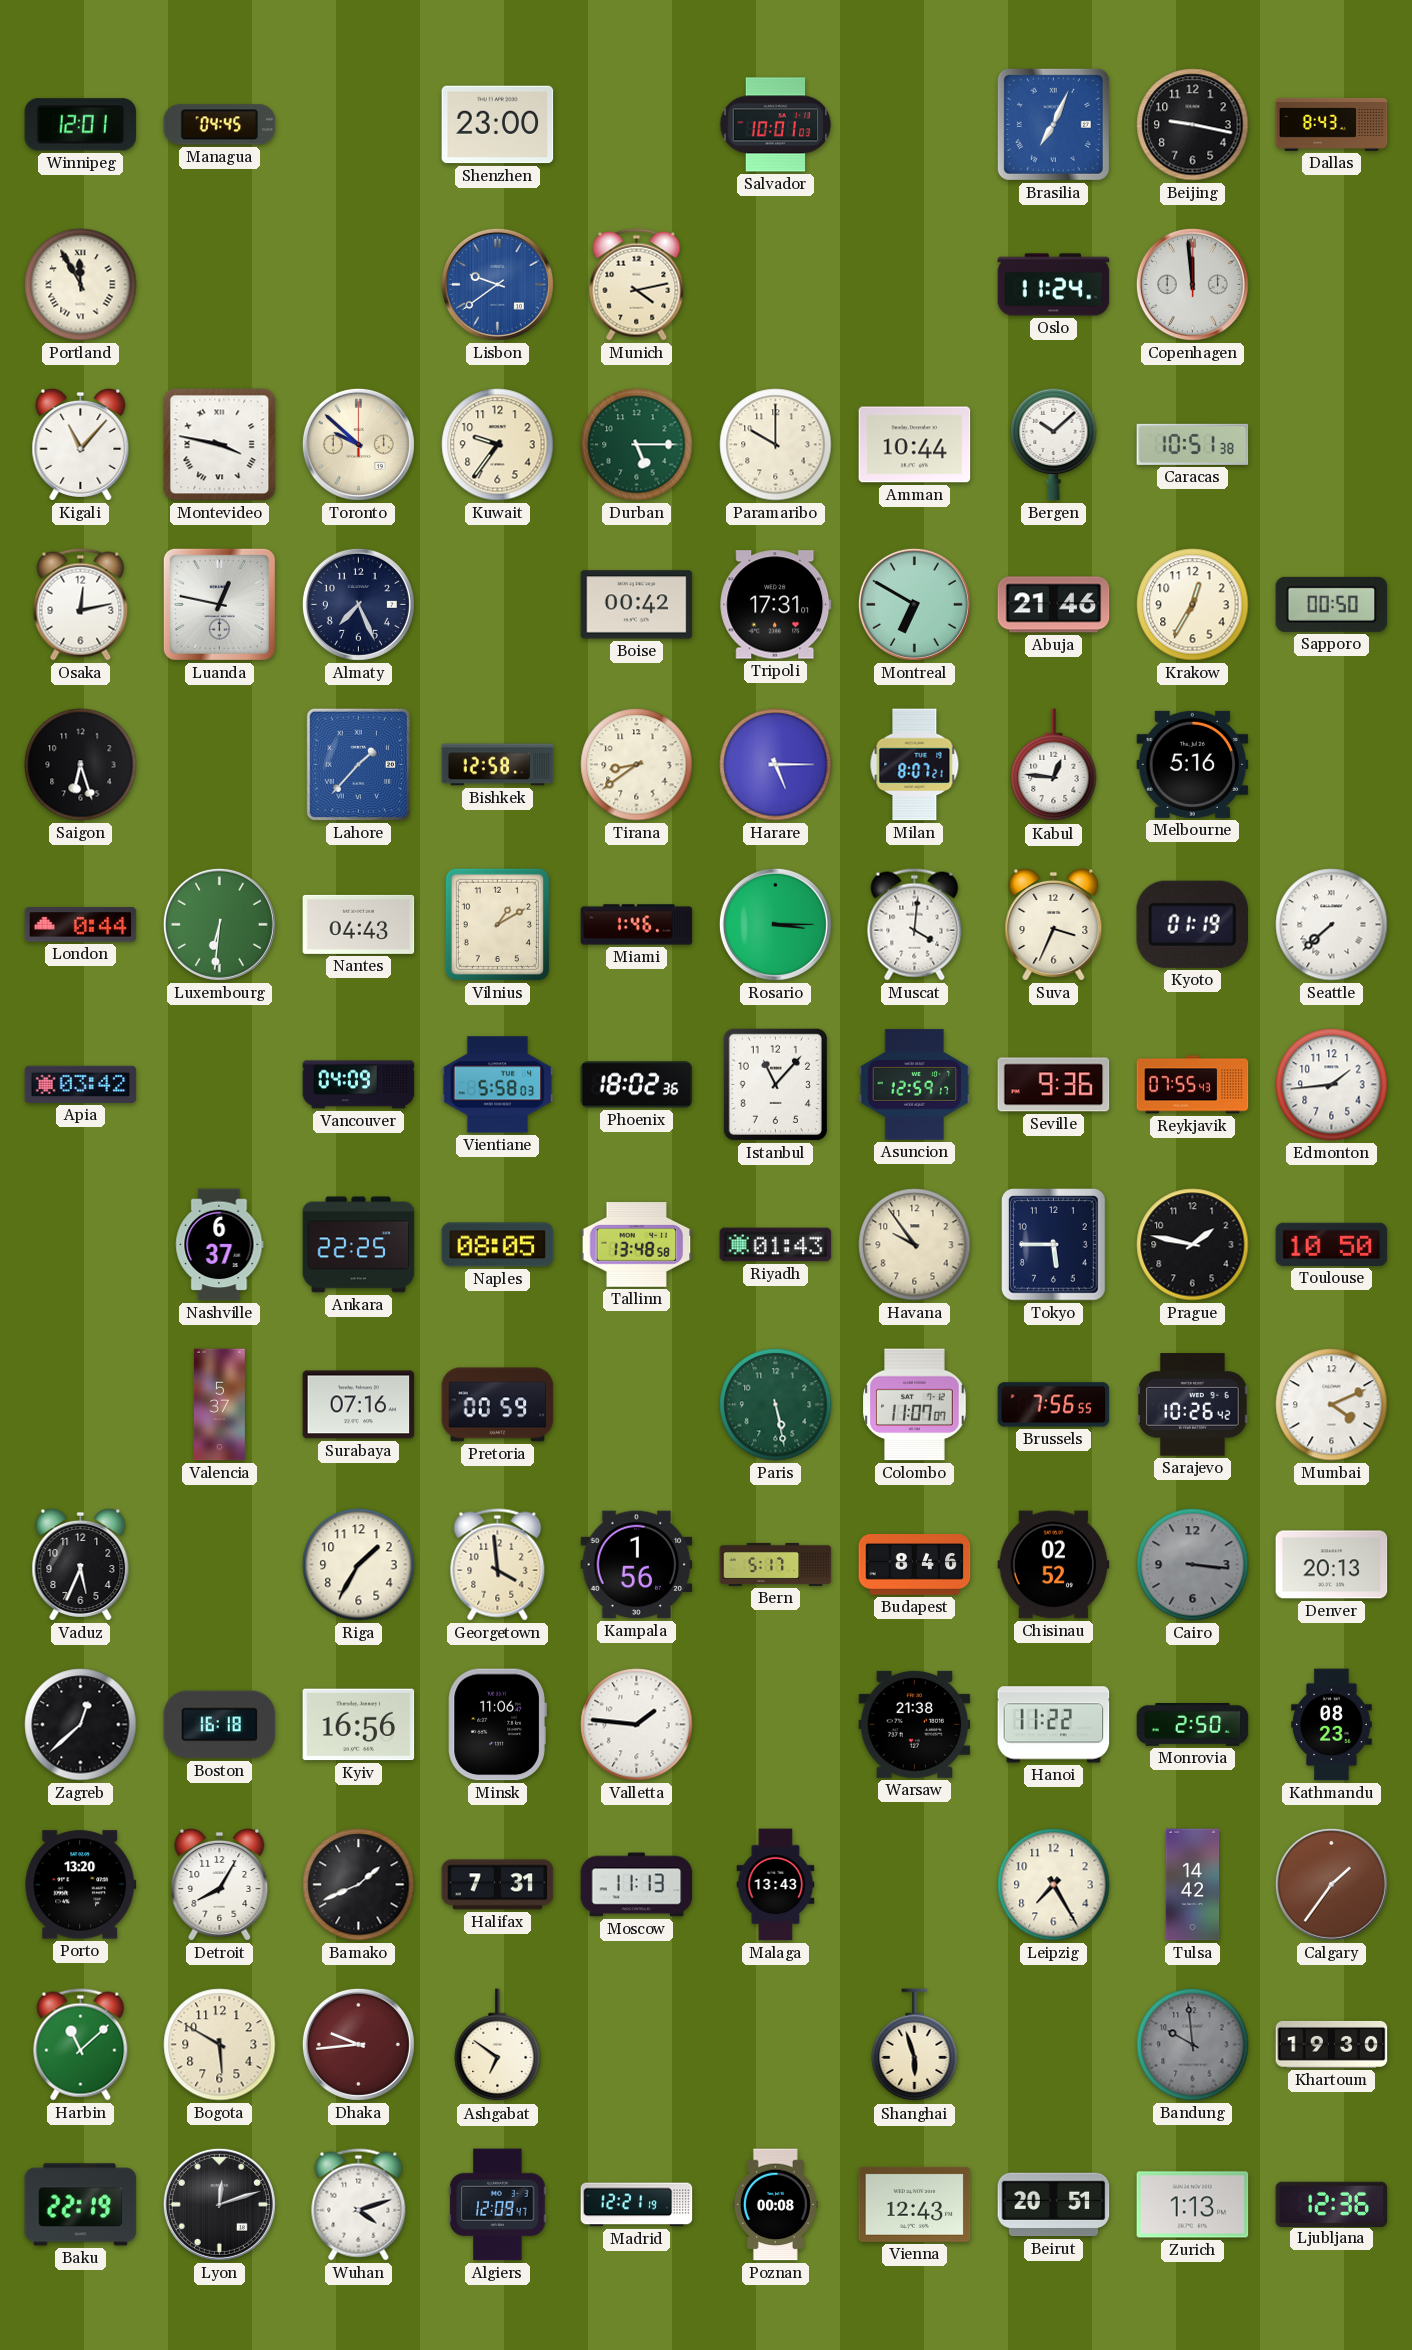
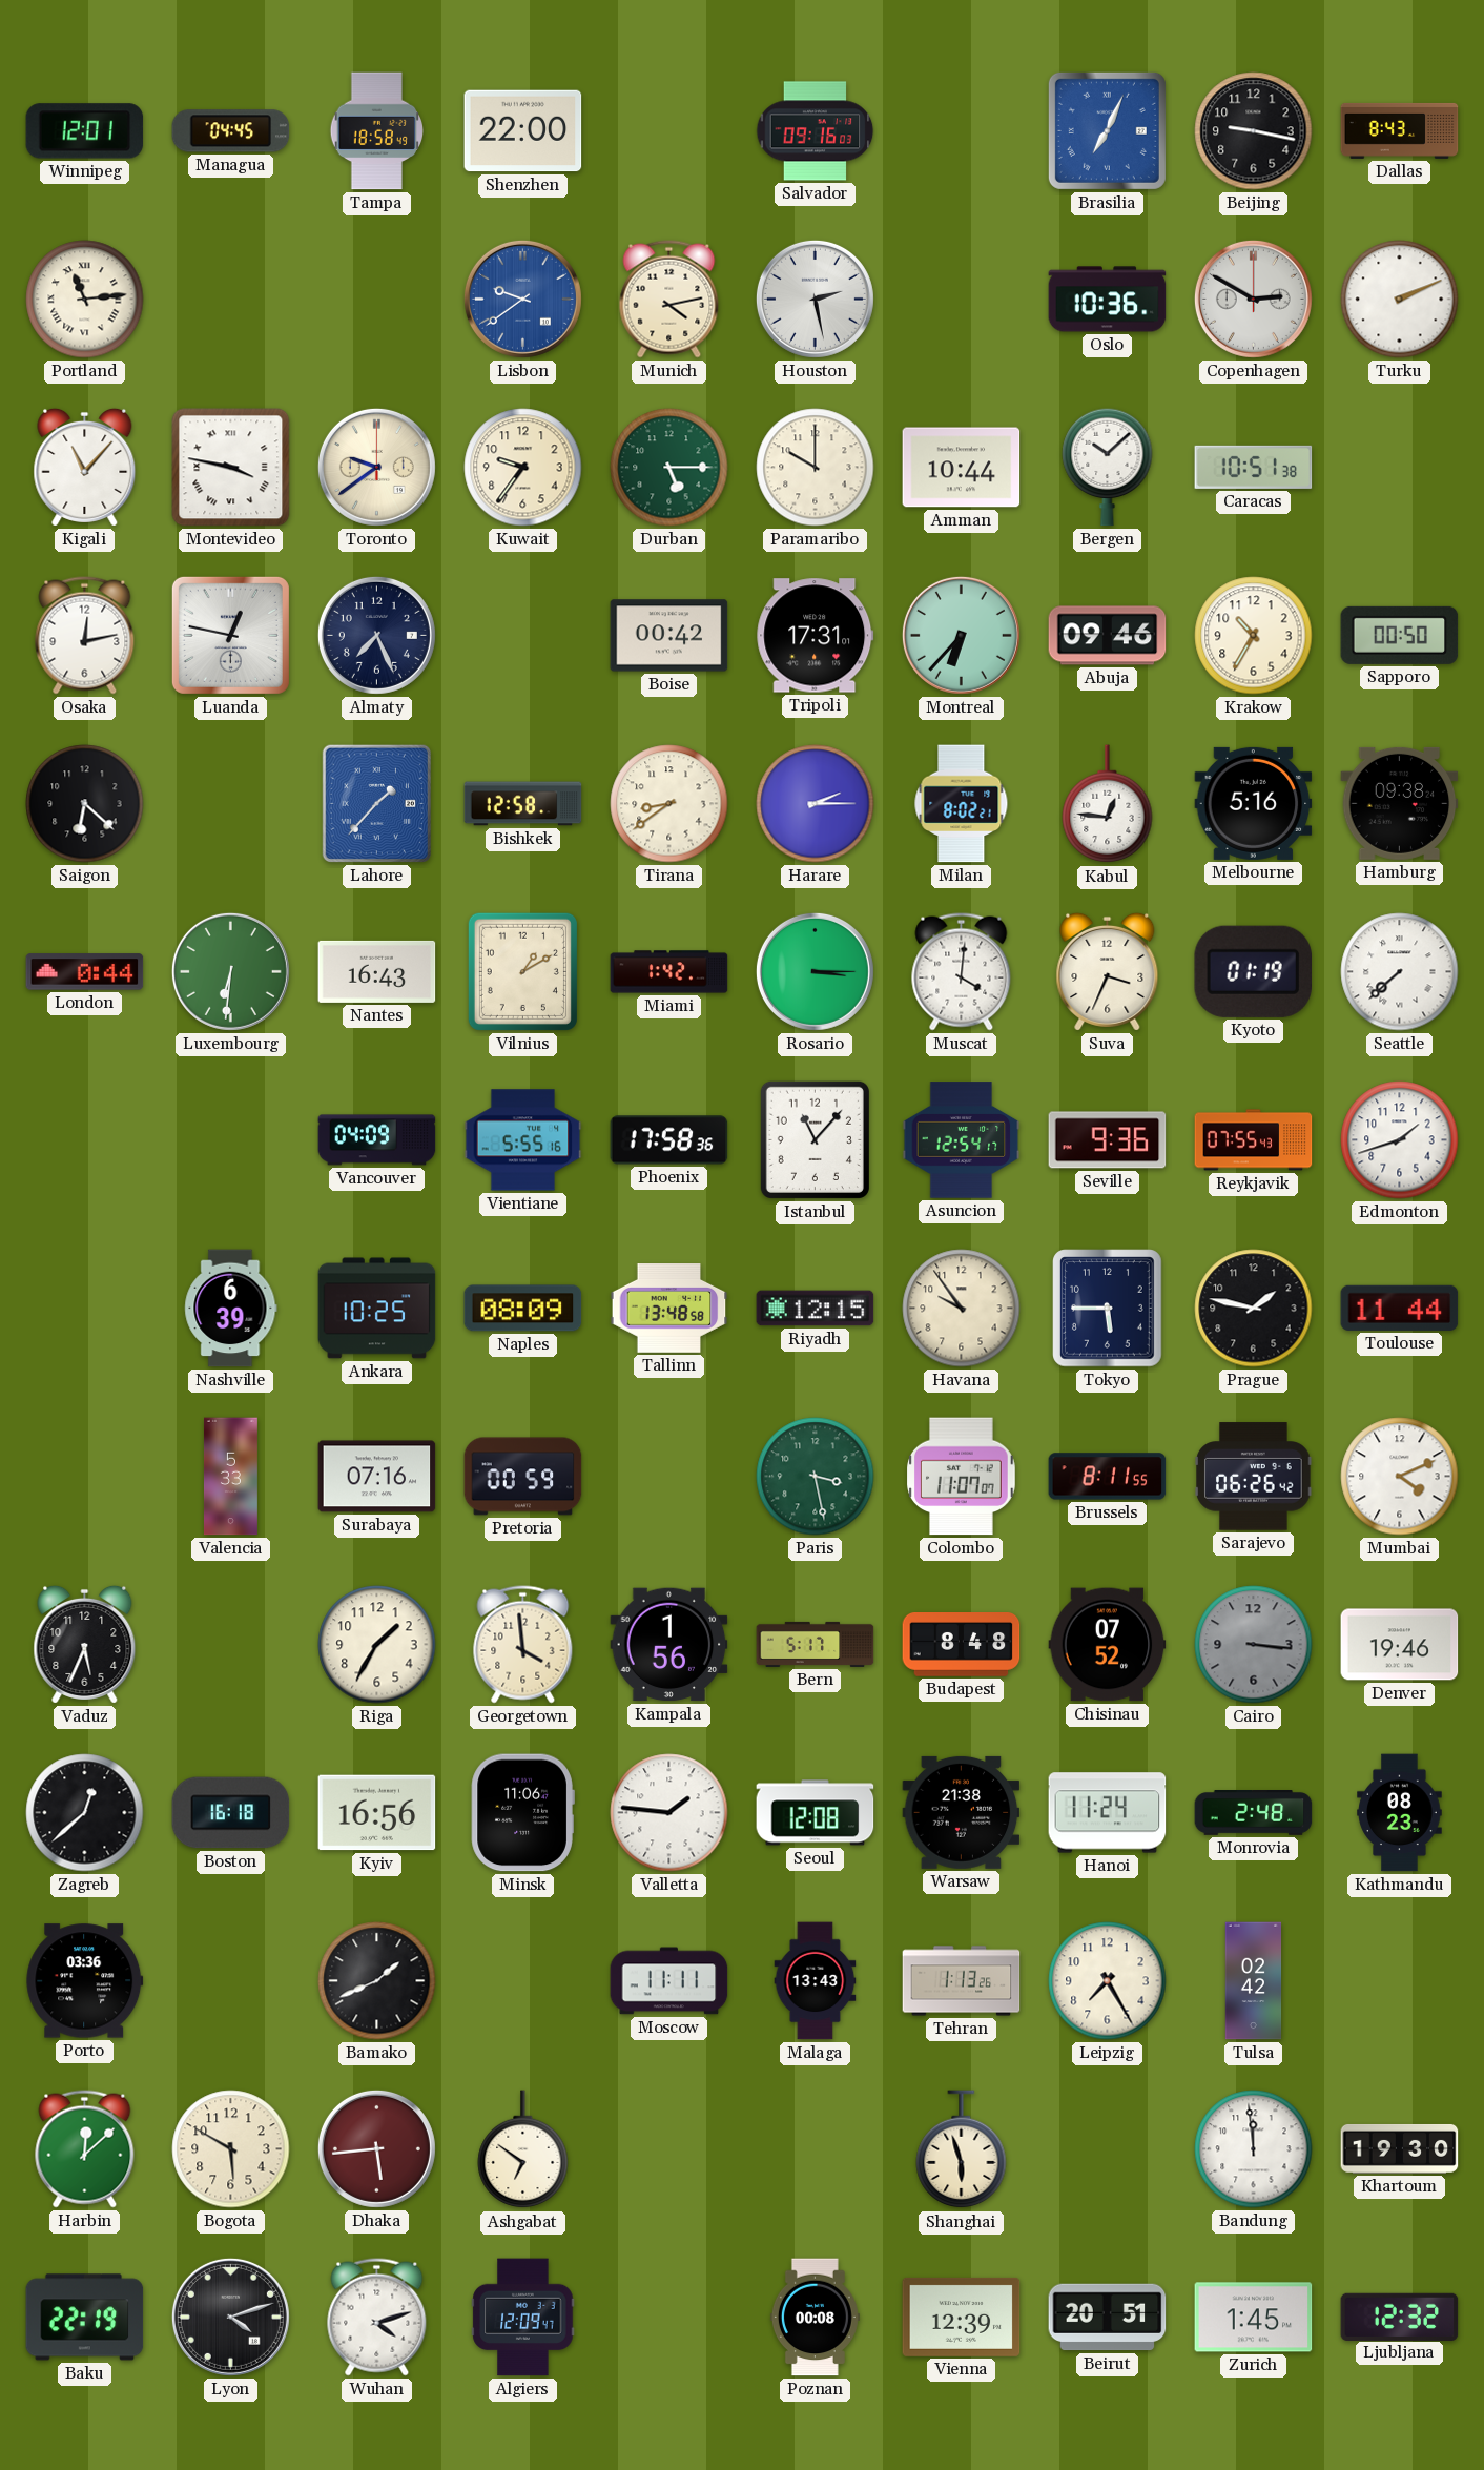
Tampa: none -> 18:58
Shenzhen: 23:00 -> 22:00
Salvador: 10:01 -> 09:16
Portland: 11:55 -> 11:14
Houston: none -> 2:28
Oslo: 11:24 -> 10:36
Copenhagen: 11:59 -> 2:50
Turku: none -> 2:11
Toronto: 9:52 -> 9:39
Montreal: 6:50 -> 6:37
Abuja: 21:46 -> 09:46
Krakow: 12:35 -> 10:35
Saigon: 6:27 -> 6:22
Harare: 5:15 -> 2:15
Milan: 8:07 -> 8:02
Hamburg: none -> 09:38
Nantes: 04:43 -> 16:43
Miami: 1:46 -> 1:42
Apia: 03:42 -> none
Vientiane: 5:58 -> 5:55
Phoenix: 18:02 -> 17:58
Asuncion: 12:59 -> 12:54
Edmonton: 1:44 -> 1:42
Nashville: 6:37 -> 6:39
Ankara: 22:25 -> 10:25
Naples: 08:05 -> 08:09
Riyadh: 01:43 -> 12:15
Toulouse: 10:50 -> 11:44
Valencia: 5:37 -> 5:33
Paris: 5:28 -> 3:28
Brussels: 7:56 -> 8:11
Sarajevo: 10:26 -> 06:26
Budapest: 8:46 -> 8:48
Chisinau: 02:52 -> 07:52
Denver: 20:13 -> 19:46
Seoul: none -> 12:08
Hanoi: 11:22 -> 11:24
Monrovia: 2:50 -> 2:48
Porto: 13:20 -> 03:36
Detroit: 8:05 -> none
Halifax: 7:31 -> none
Moscow: 11:13 -> 11:11
Tehran: none -> 1:13
Tulsa: 14:42 -> 02:42
Calgary: 1:36 -> none
Harbin: 11:08 -> 12:08
Dhaka: 9:44 -> 5:44
Bandung: 9:59 -> 11:59
Bandung dial: grey -> white
Lyon: 12:12 -> 4:12
Madrid: 12:21 -> none
Vienna: 12:43 -> 12:39
Zurich: 1:13 -> 1:45
Ljubljana: 12:36 -> 12:32
